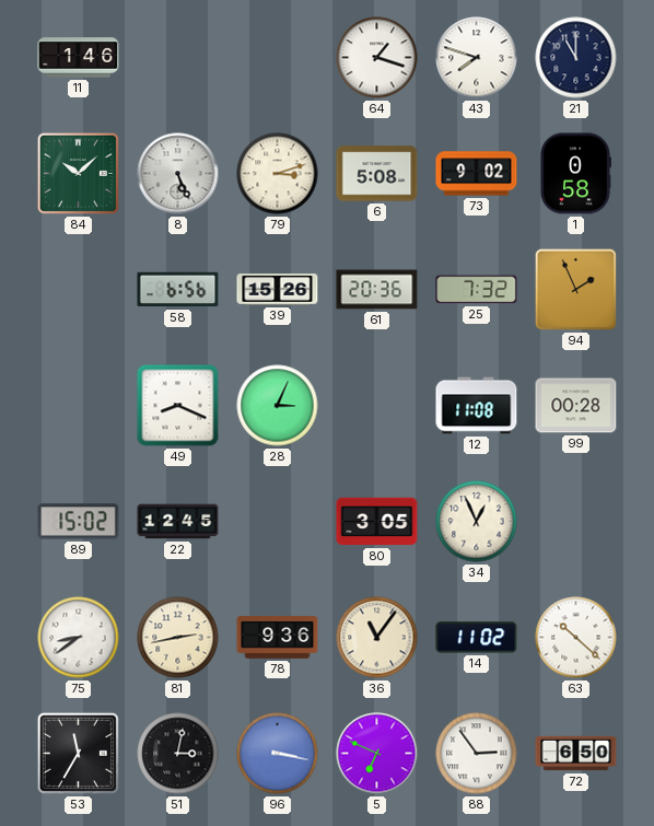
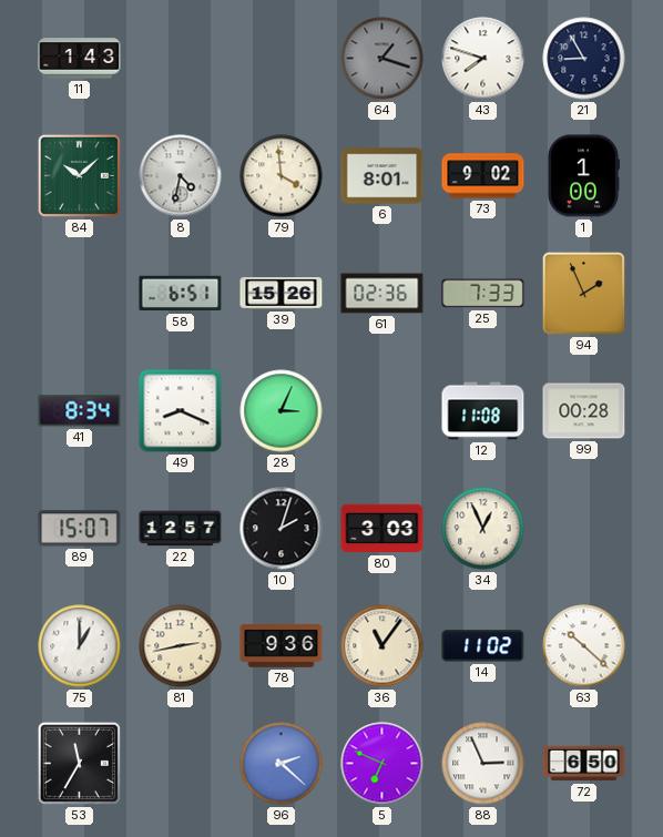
11: 1:46 -> 1:43
64 dial: white -> grey
21: 11:00 -> 8:55
8: 5:26 -> 4:32
79: 3:12 -> 3:59
6: 5:08 -> 8:01
1: 0:58 -> 1:00
58: 6:56 -> 6:51
61: 20:36 -> 02:36
25: 7:32 -> 7:33
41: none -> 8:34
89: 15:02 -> 15:07
22: 12:45 -> 12:57
10: none -> 2:03
80: 3:05 -> 3:03
75: 8:39 -> 1:00
51: 3:02 -> none
96: 3:17 -> 2:22
88: 2:54 -> 2:56
